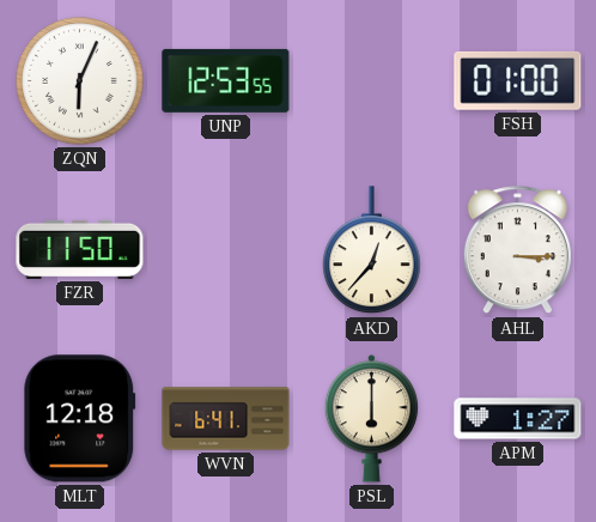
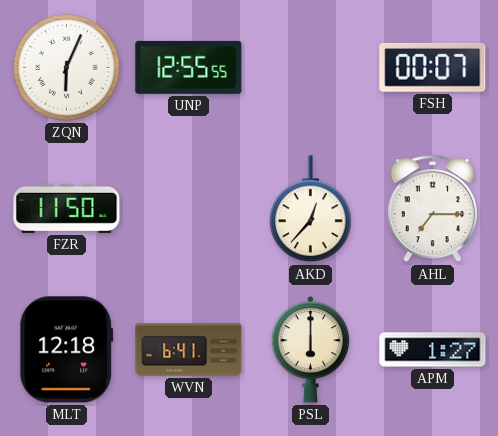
UNP: 12:53 -> 12:55
FSH: 01:00 -> 00:07
AHL: 3:15 -> 7:15
